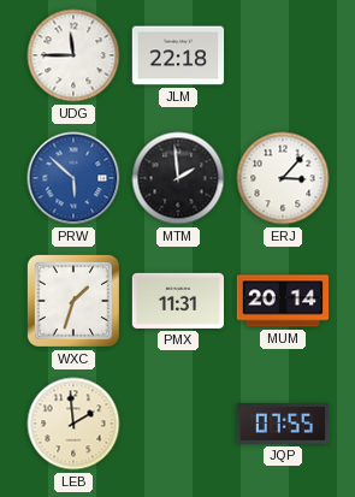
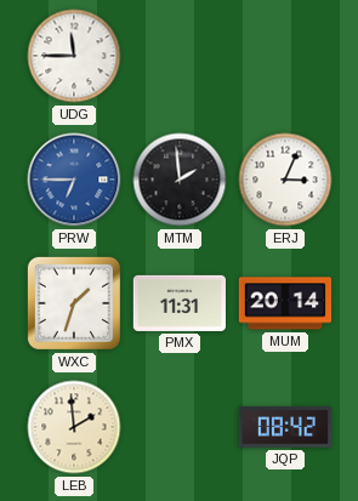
JLM: 22:18 -> none
PRW: 5:52 -> 6:45
ERJ: 3:07 -> 3:04
JQP: 07:55 -> 08:42
